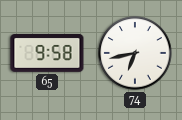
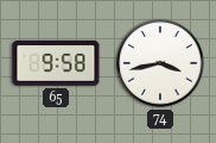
74: 6:43 -> 3:43
